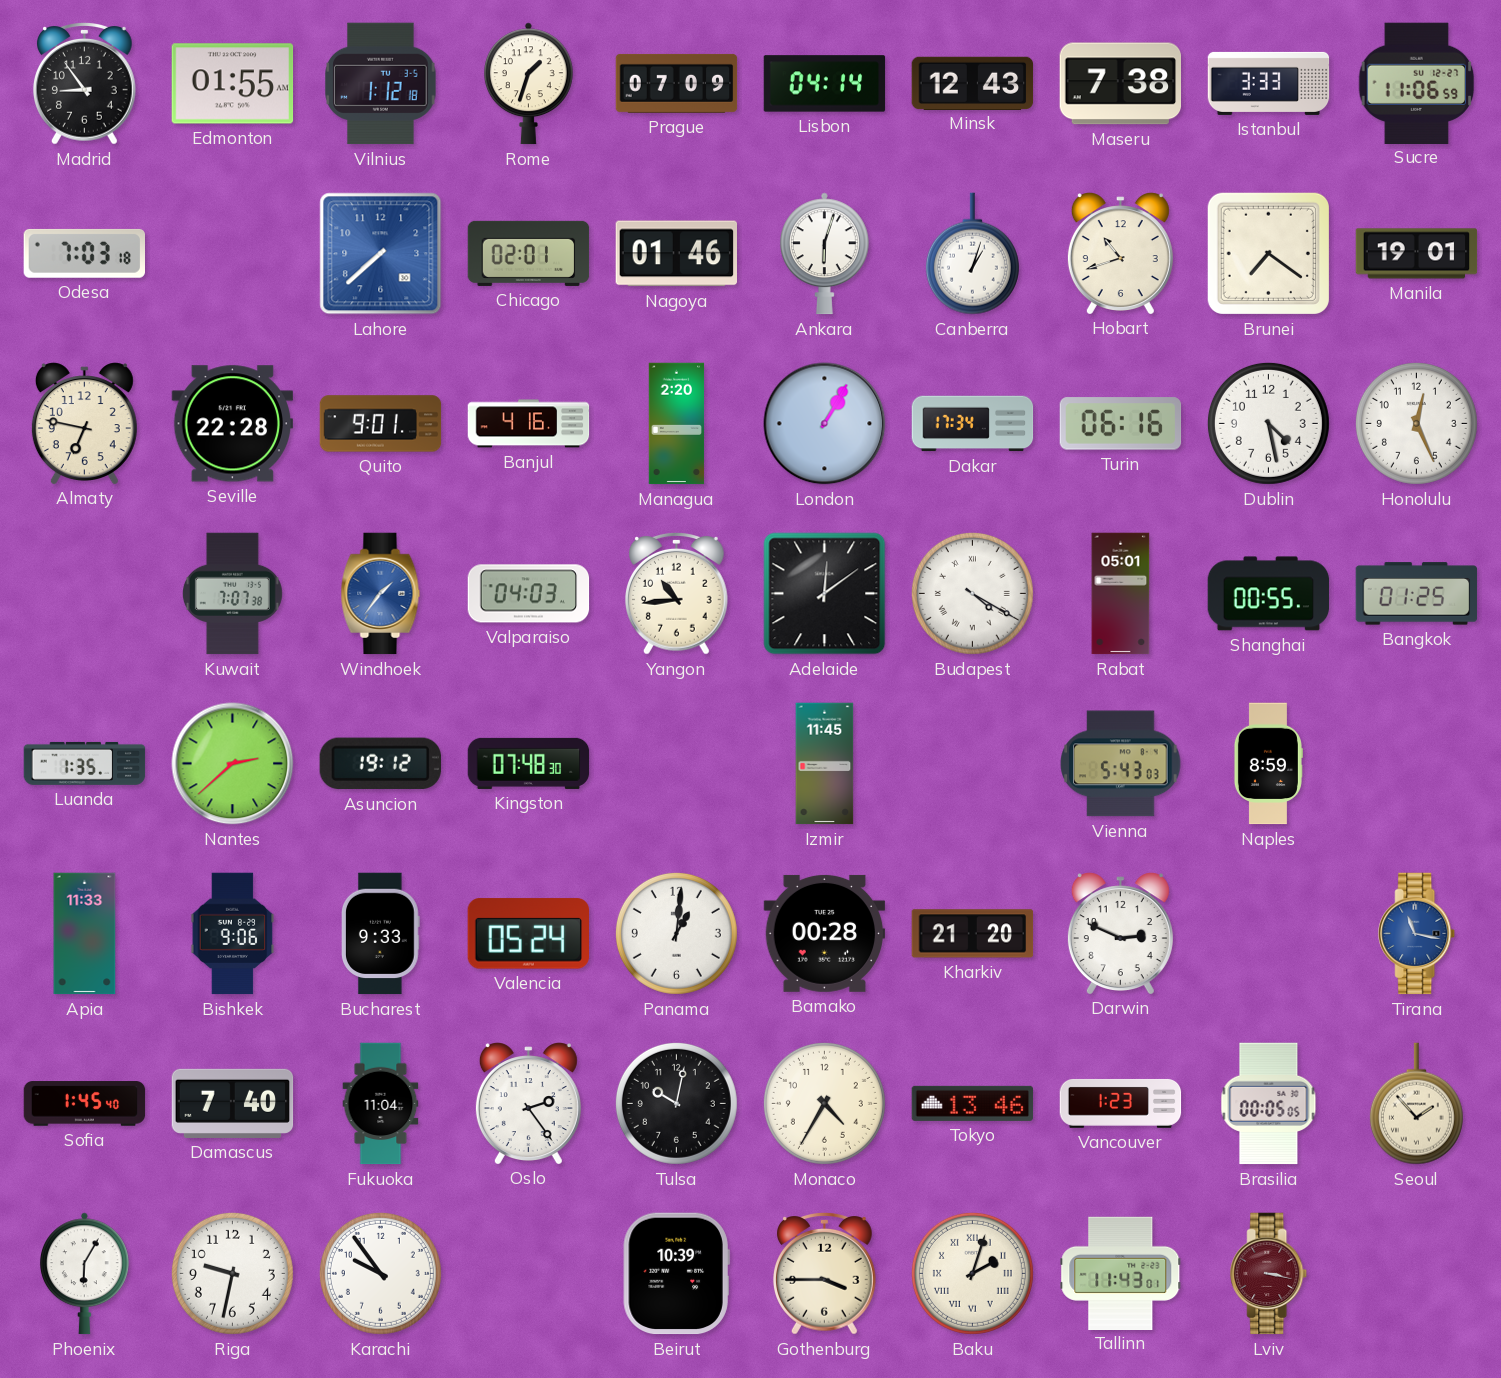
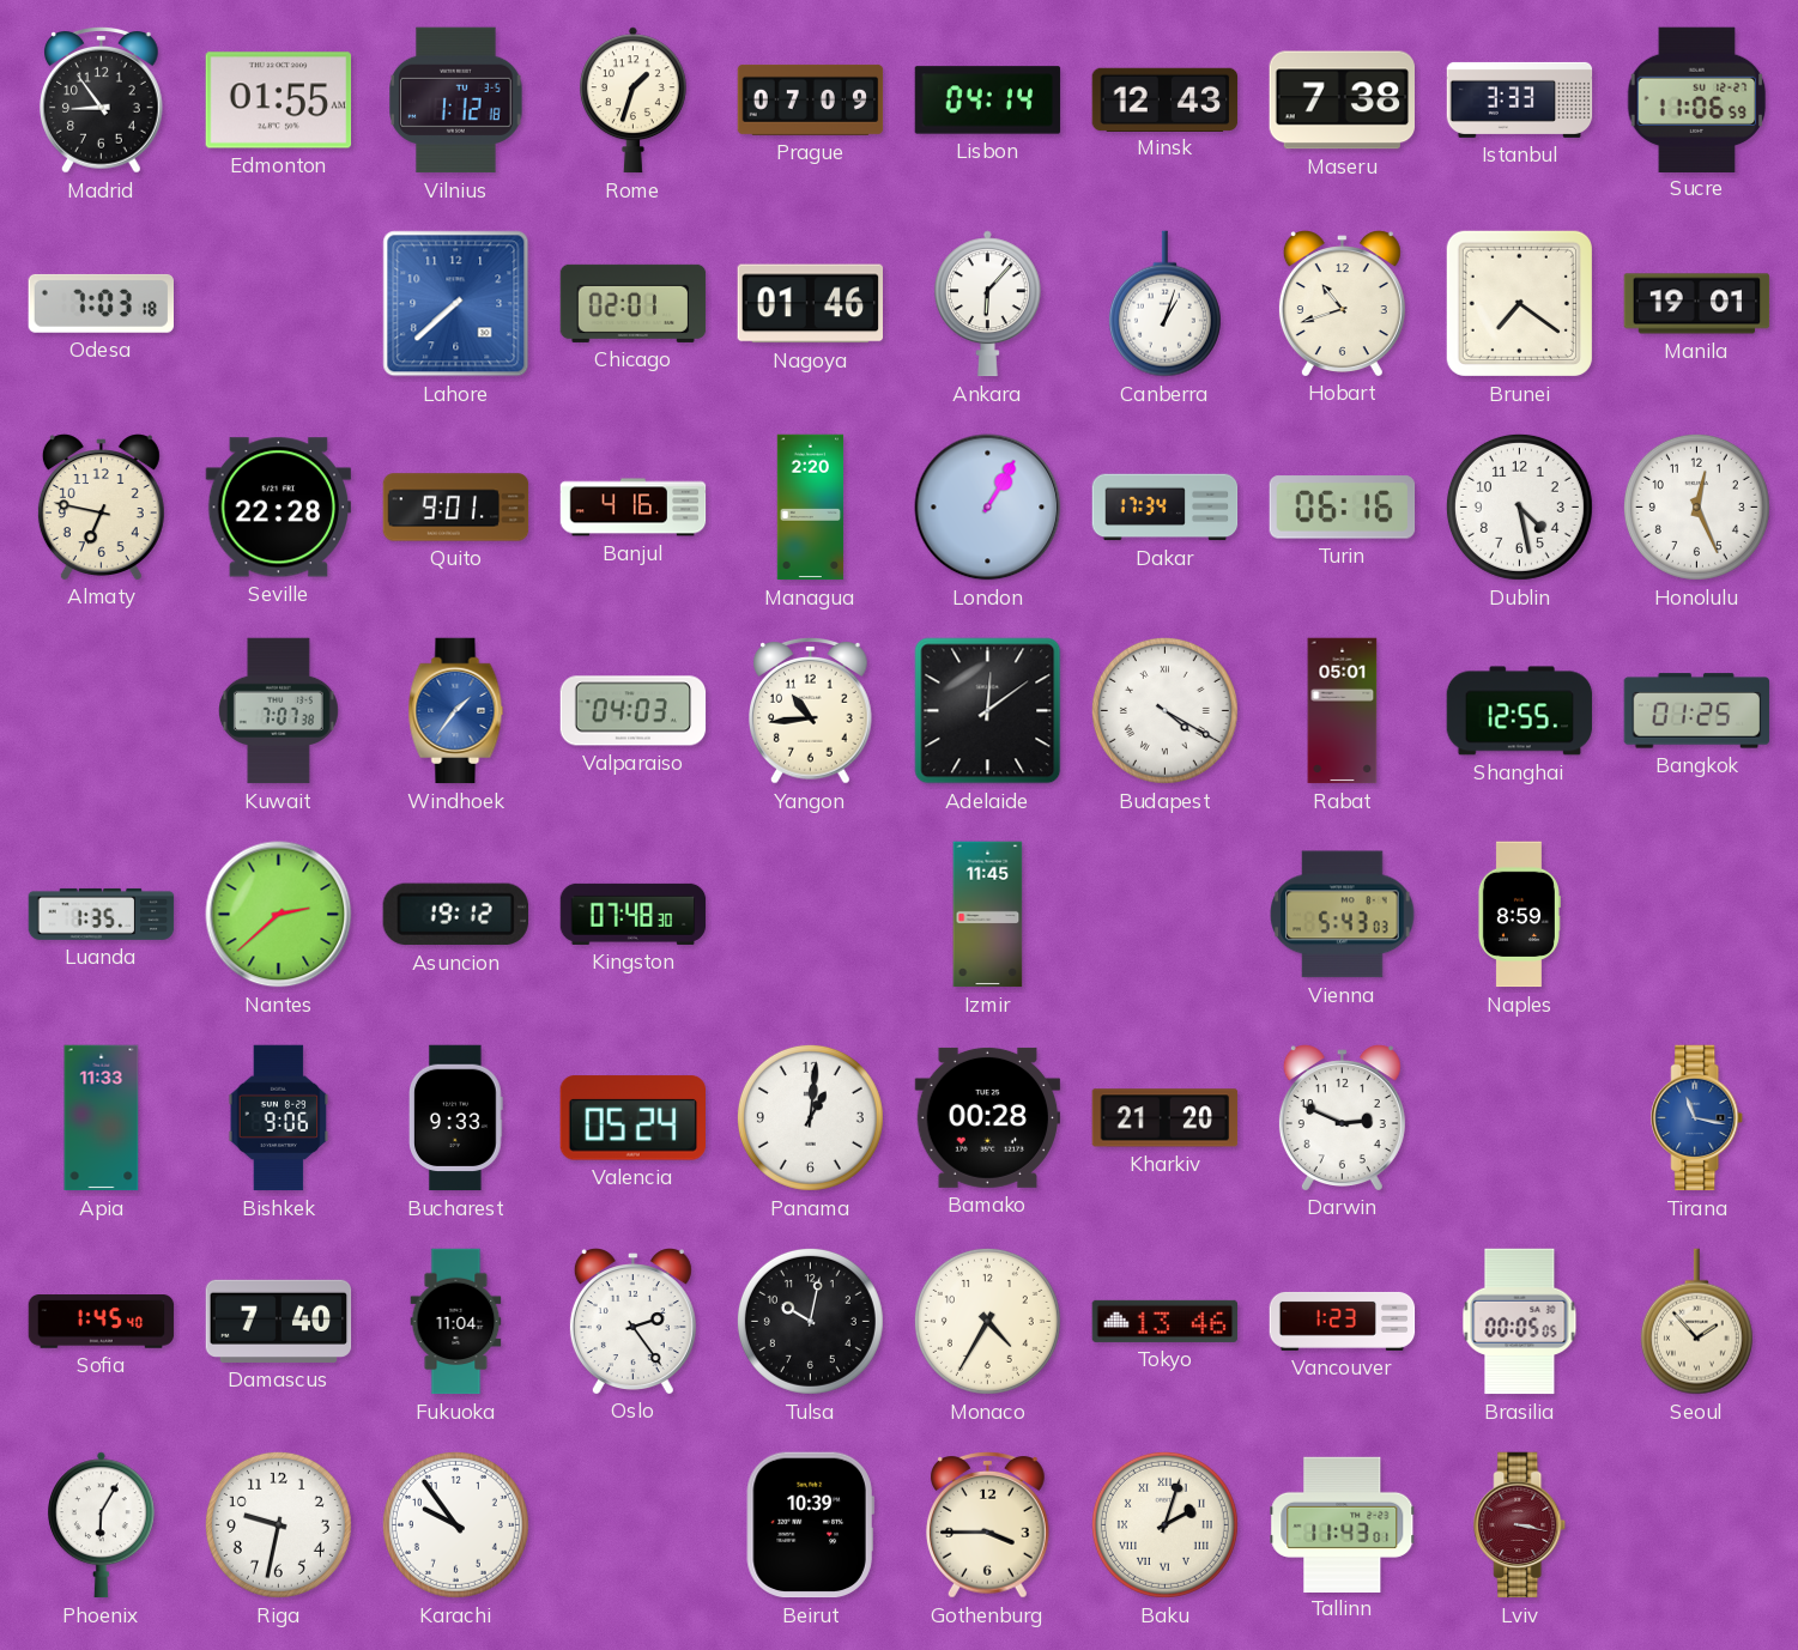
Ankara: 6:03 -> 6:07
Shanghai: 00:55 -> 12:55
